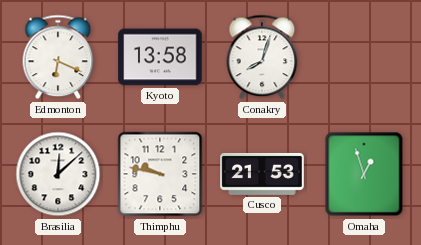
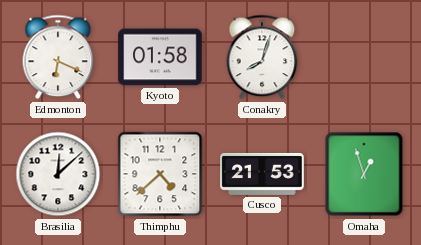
Kyoto: 13:58 -> 01:58
Thimphu: 9:47 -> 4:38
